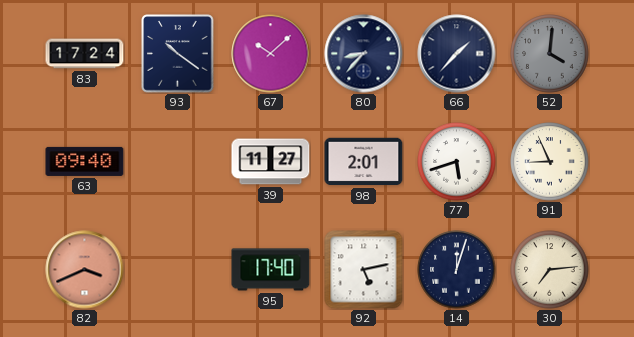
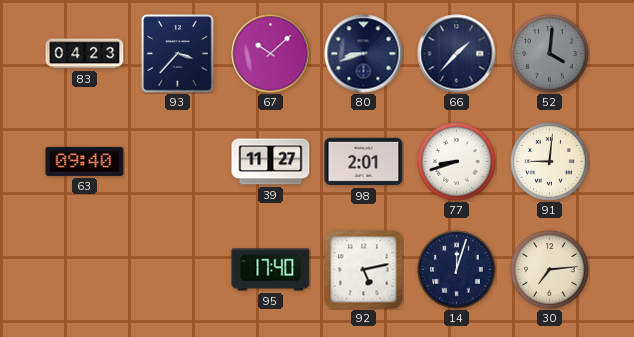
83: 17:24 -> 04:23
93: 10:21 -> 3:37
80: 8:37 -> 8:42
77: 5:42 -> 8:42
91: 8:56 -> 9:01
82: 3:41 -> none
